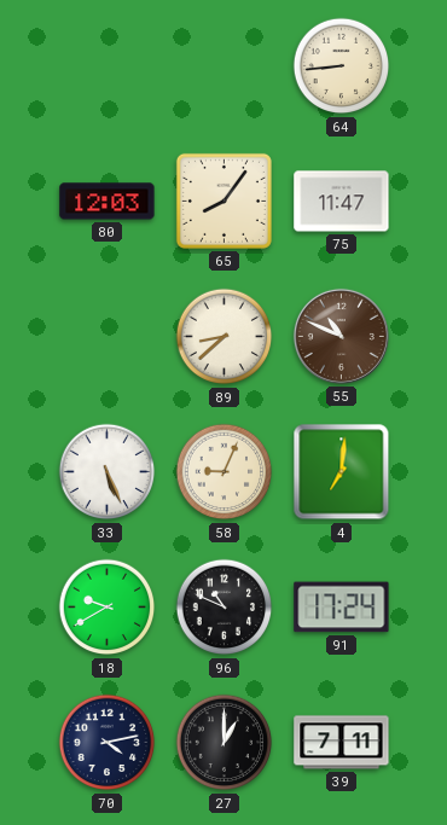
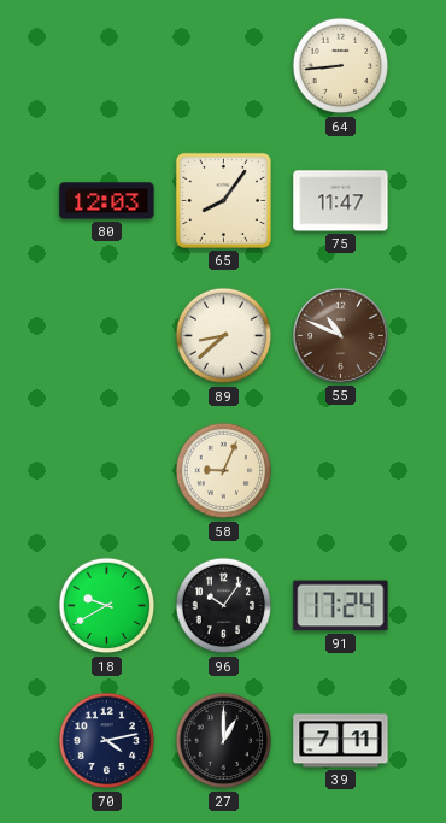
33: 5:26 -> none
4: 7:01 -> none
96: 10:49 -> 10:06
